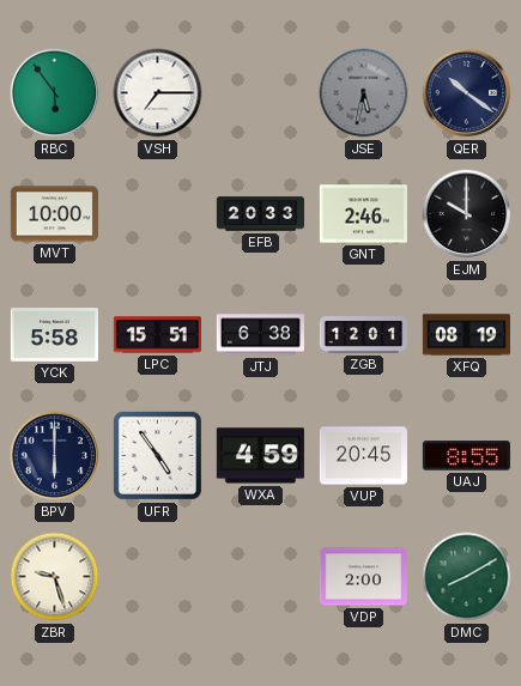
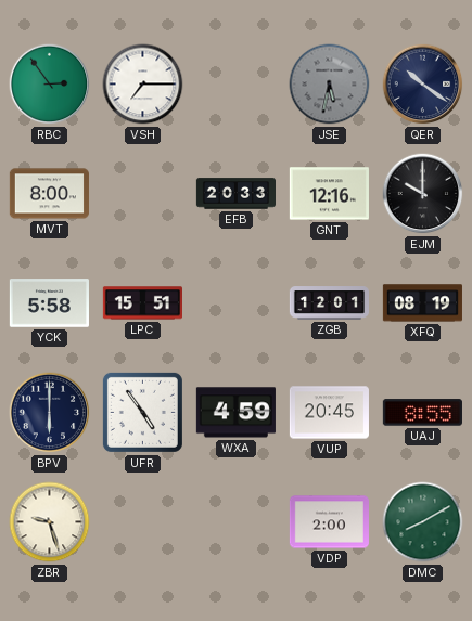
RBC: 5:54 -> 2:54
MVT: 10:00 -> 8:00
GNT: 2:46 -> 12:16
JTJ: 6:38 -> none
